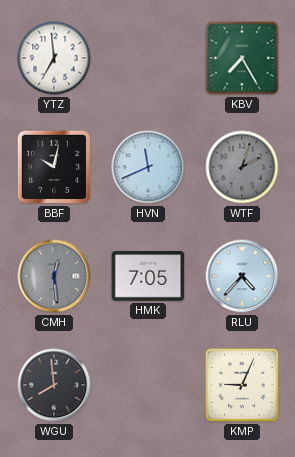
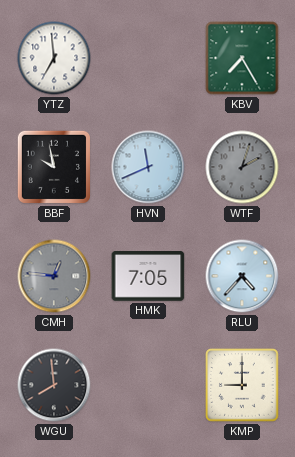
BBF: 10:02 -> 9:58
CMH: 12:29 -> 12:46
KMP: 9:04 -> 9:00
